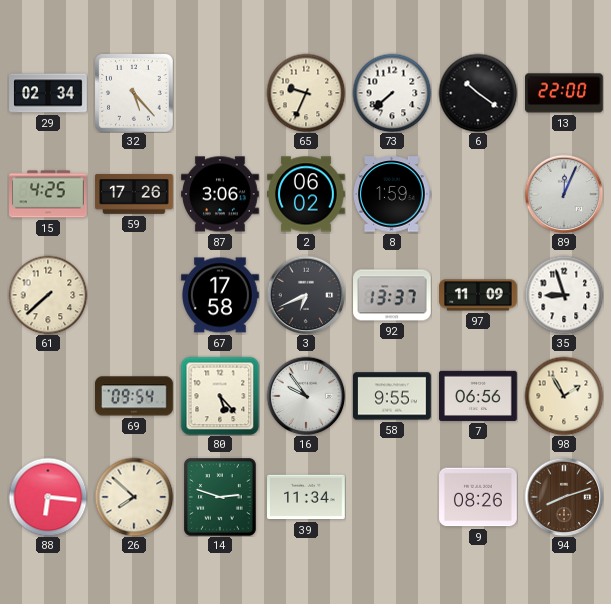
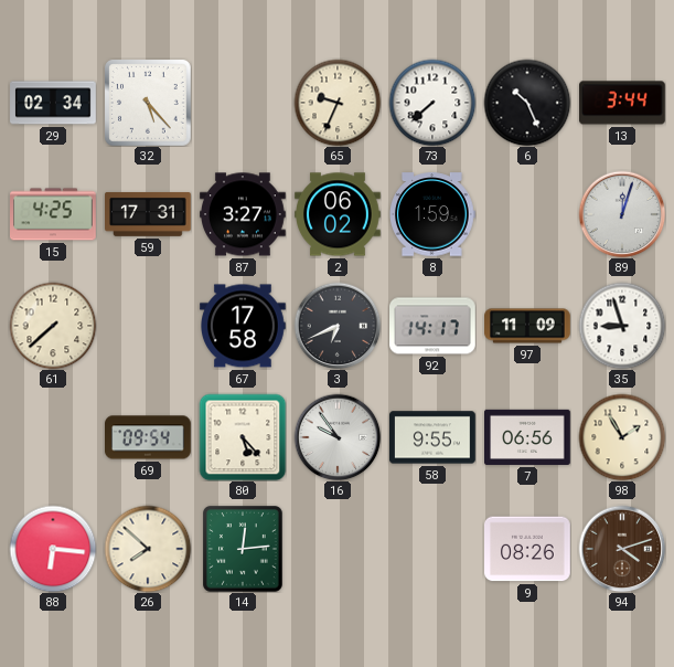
6: 10:21 -> 10:26
13: 22:00 -> 3:44
59: 17:26 -> 17:31
87: 3:06 -> 3:27
89: 12:04 -> 12:03
92: 13:37 -> 14:17
14: 2:48 -> 12:14
39: 11:34 -> none
94: 8:12 -> 4:12
